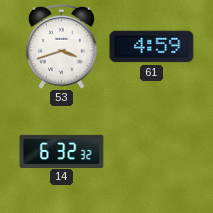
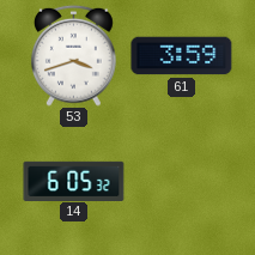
61: 4:59 -> 3:59
14: 6:32 -> 6:05
